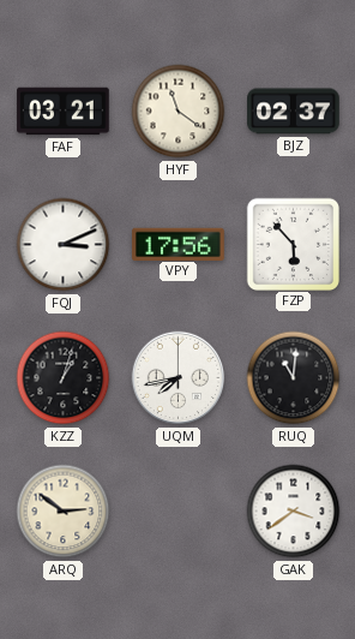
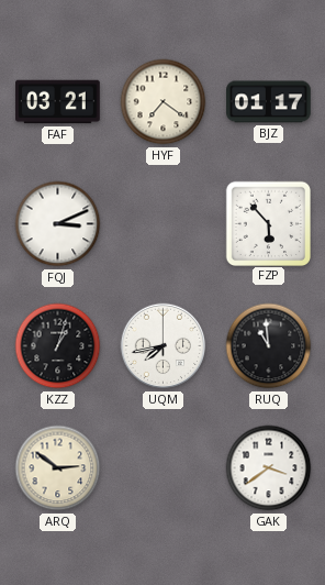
HYF: 11:21 -> 7:21
BJZ: 02:37 -> 01:17
VPY: 17:56 -> none
RUQ: 11:01 -> 10:59
